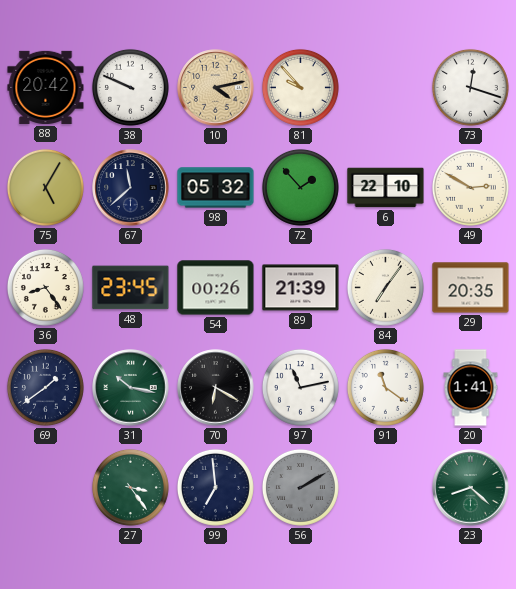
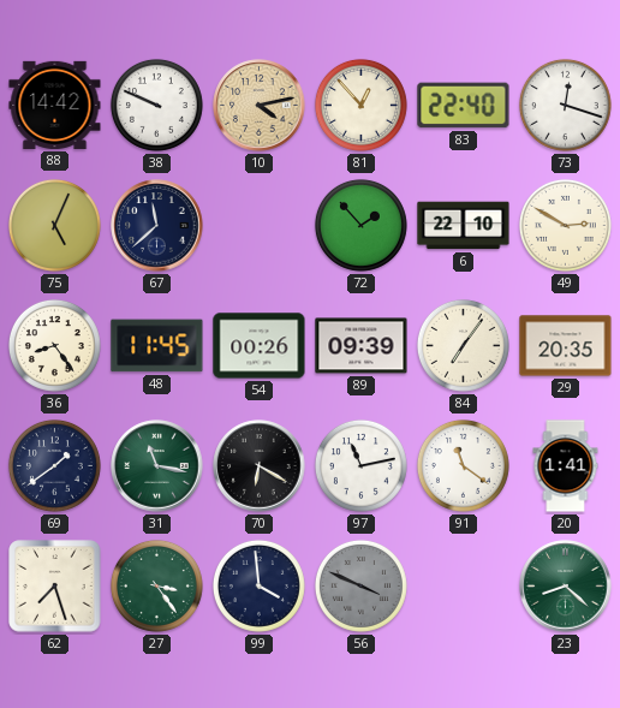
88: 20:42 -> 14:42
81: 9:53 -> 12:53
83: none -> 22:40
75: 5:05 -> 5:04
98: 05:32 -> none
48: 23:45 -> 11:45
89: 21:39 -> 09:39
31: 10:17 -> 11:17
62: none -> 7:27
99: 6:59 -> 3:59
56: 2:10 -> 3:49
